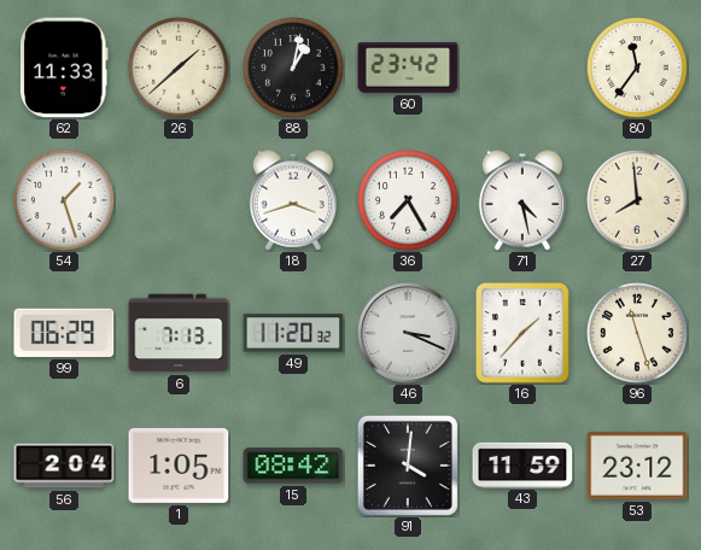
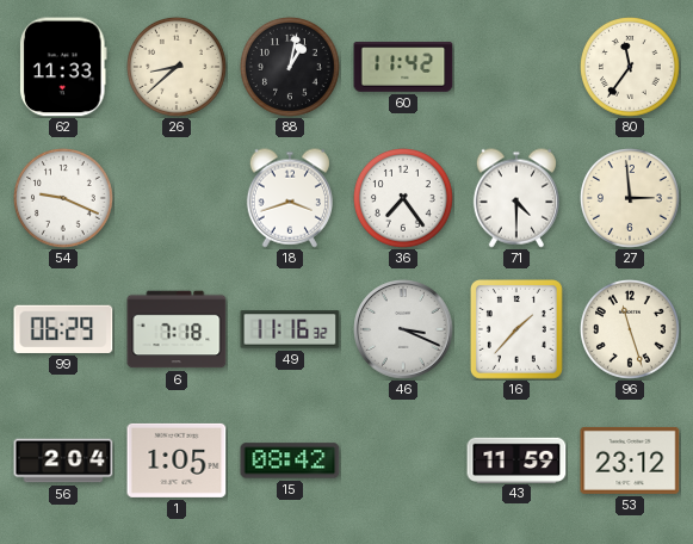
26: 1:38 -> 8:38
60: 23:42 -> 11:42
54: 1:27 -> 9:19
36: 7:25 -> 7:24
71: 4:28 -> 4:30
27: 7:59 -> 2:59
6: 7:13 -> 7:18
49: 11:20 -> 11:16
91: 4:01 -> none
